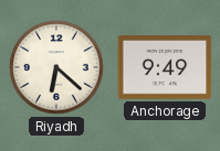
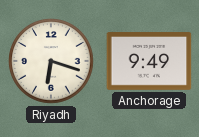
Riyadh: 6:22 -> 6:18
